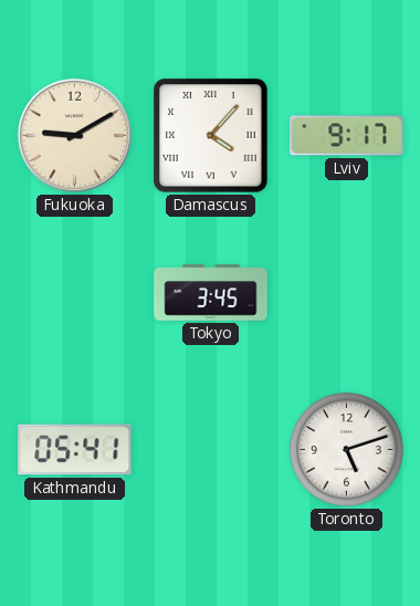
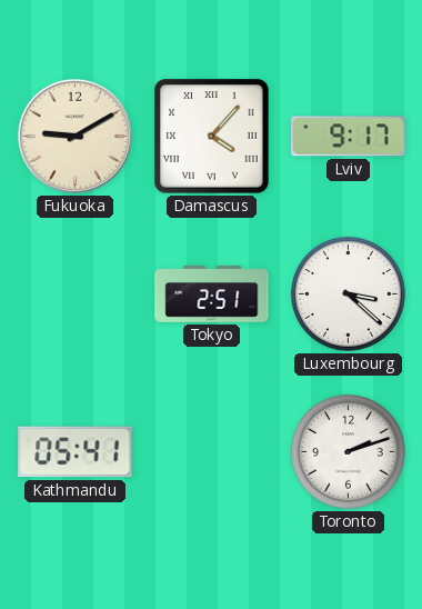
Tokyo: 3:45 -> 2:51
Luxembourg: none -> 3:22
Toronto: 5:12 -> 2:12
